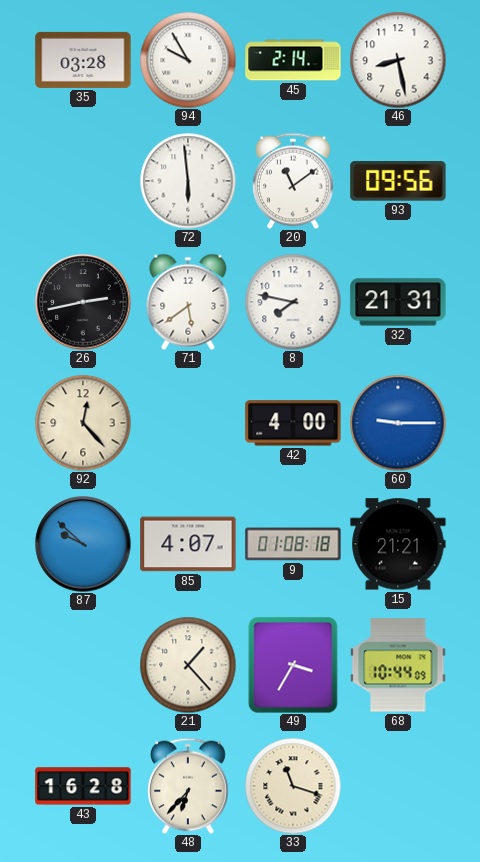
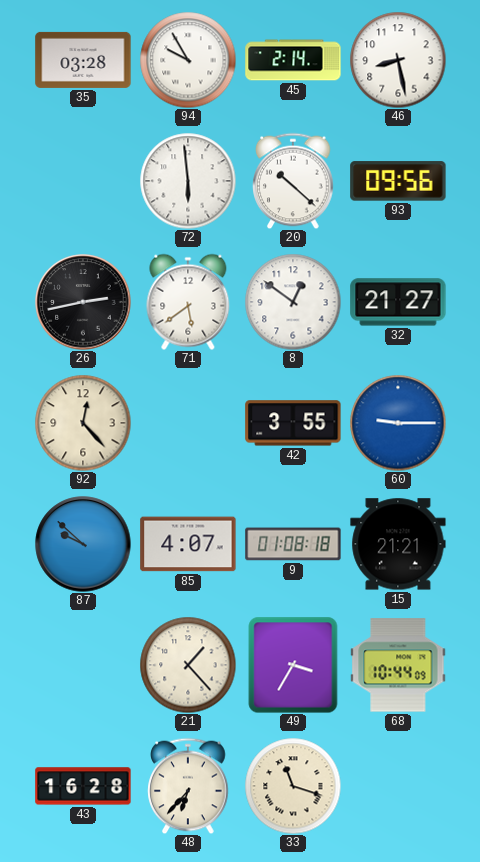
20: 11:09 -> 10:22
8: 7:47 -> 12:51
32: 21:31 -> 21:27
42: 4:00 -> 3:55
